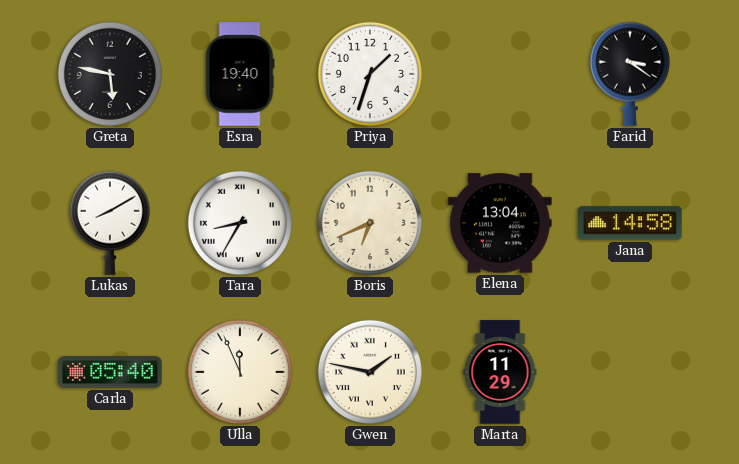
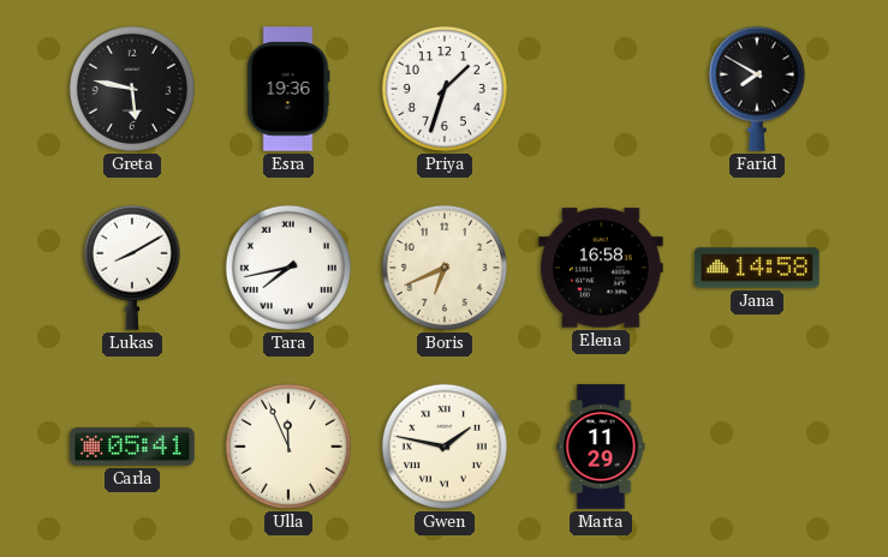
Esra: 19:40 -> 19:36
Farid: 3:21 -> 7:50
Tara: 8:35 -> 7:43
Elena: 13:04 -> 16:58
Carla: 05:40 -> 05:41
